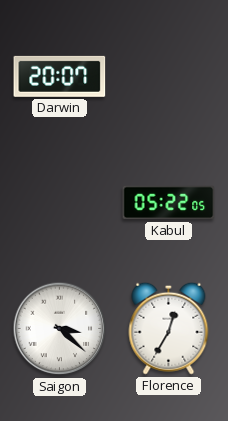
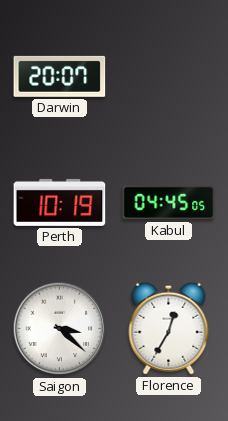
Perth: none -> 10:19
Kabul: 05:22 -> 04:45
